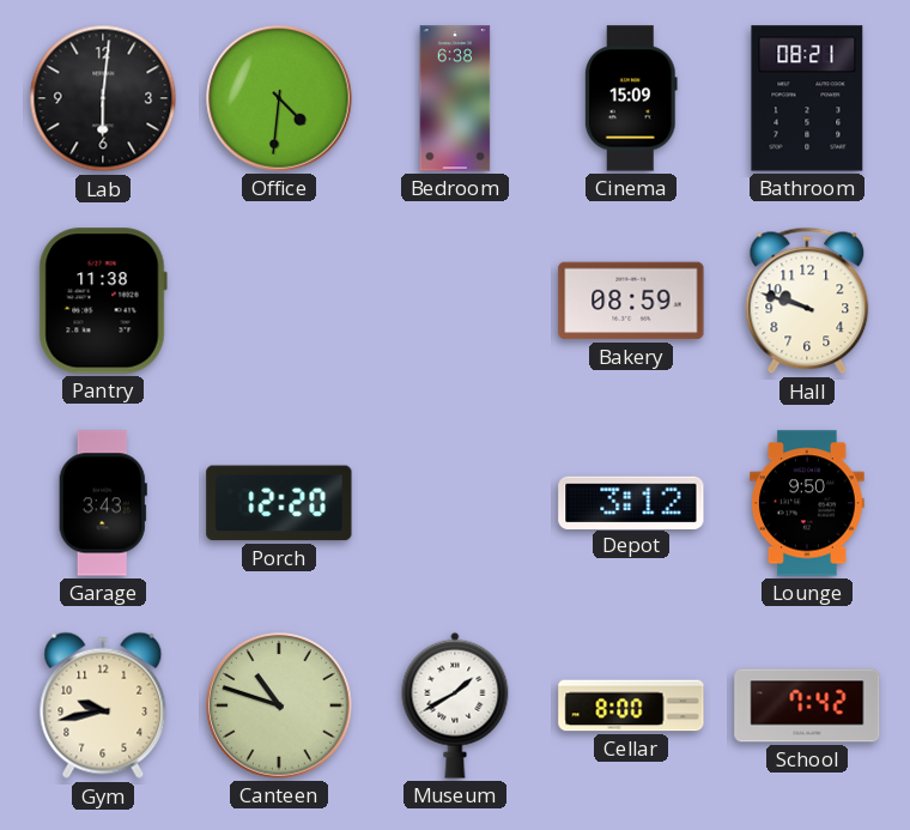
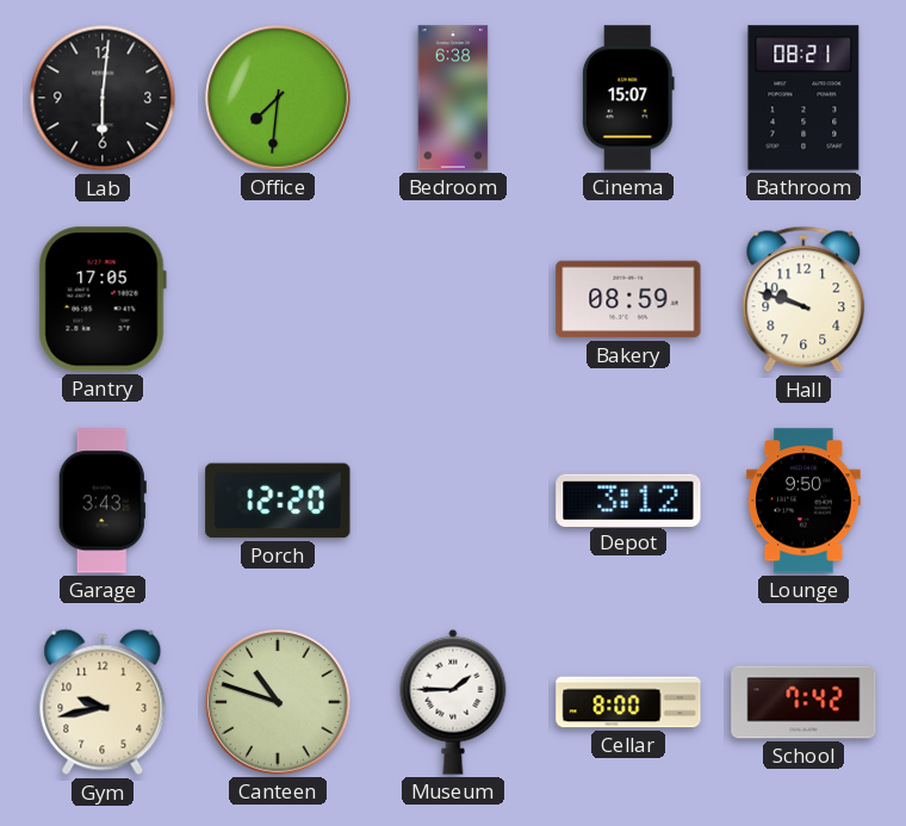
Office: 4:31 -> 7:31
Cinema: 15:09 -> 15:07
Pantry: 11:38 -> 17:05
Museum: 1:40 -> 1:45
